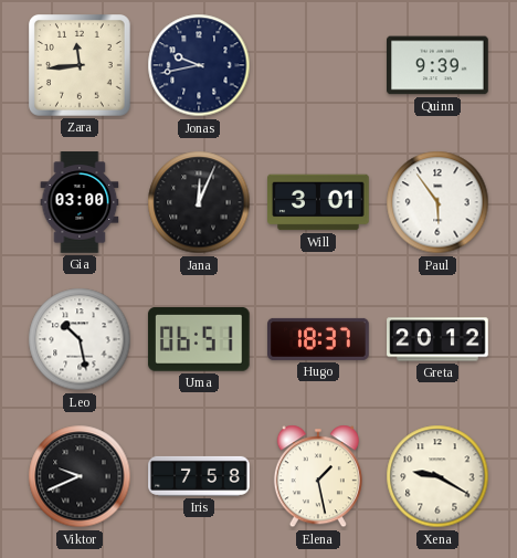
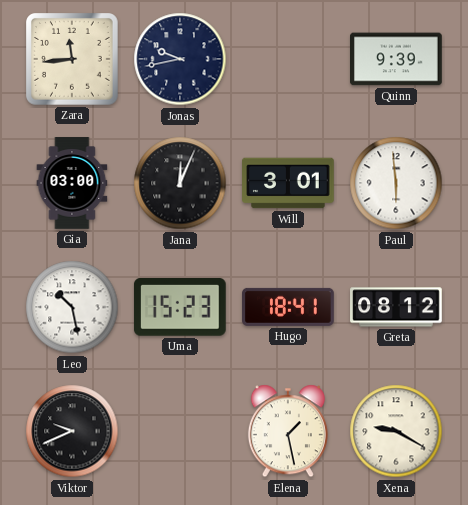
Paul: 5:54 -> 5:59
Uma: 06:51 -> 15:23
Hugo: 18:37 -> 18:41
Greta: 20:12 -> 08:12
Iris: 7:58 -> none
